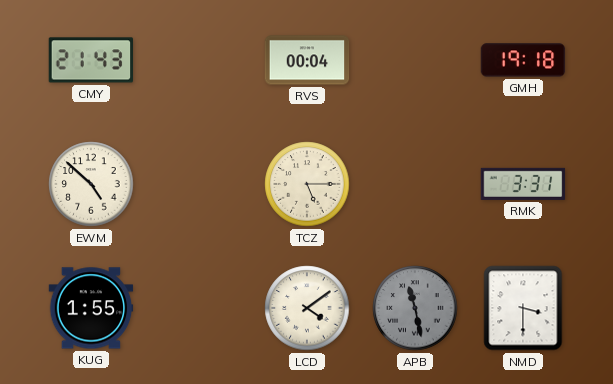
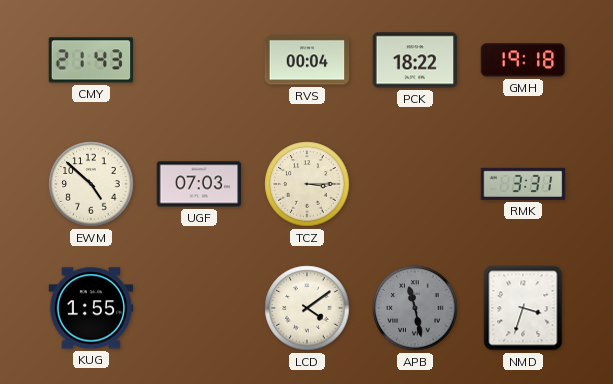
PCK: none -> 18:22
UGF: none -> 07:03
TCZ: 5:15 -> 3:15
NMD: 3:30 -> 3:33
